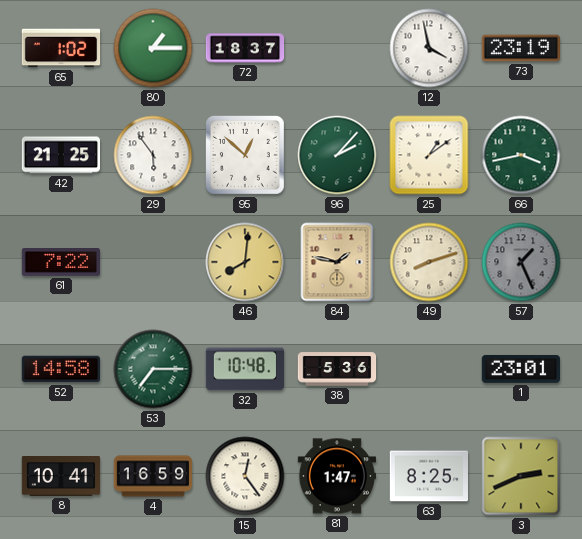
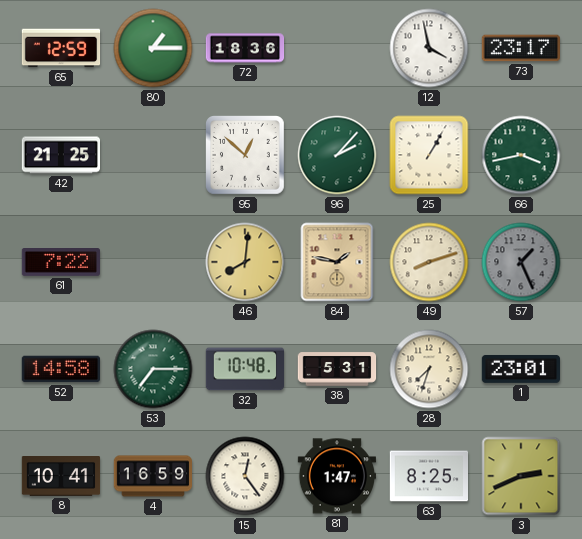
65: 1:02 -> 12:59
72: 18:37 -> 18:36
73: 23:19 -> 23:17
29: 5:54 -> none
25: 1:09 -> 1:05
38: 5:36 -> 5:31
28: none -> 7:33
